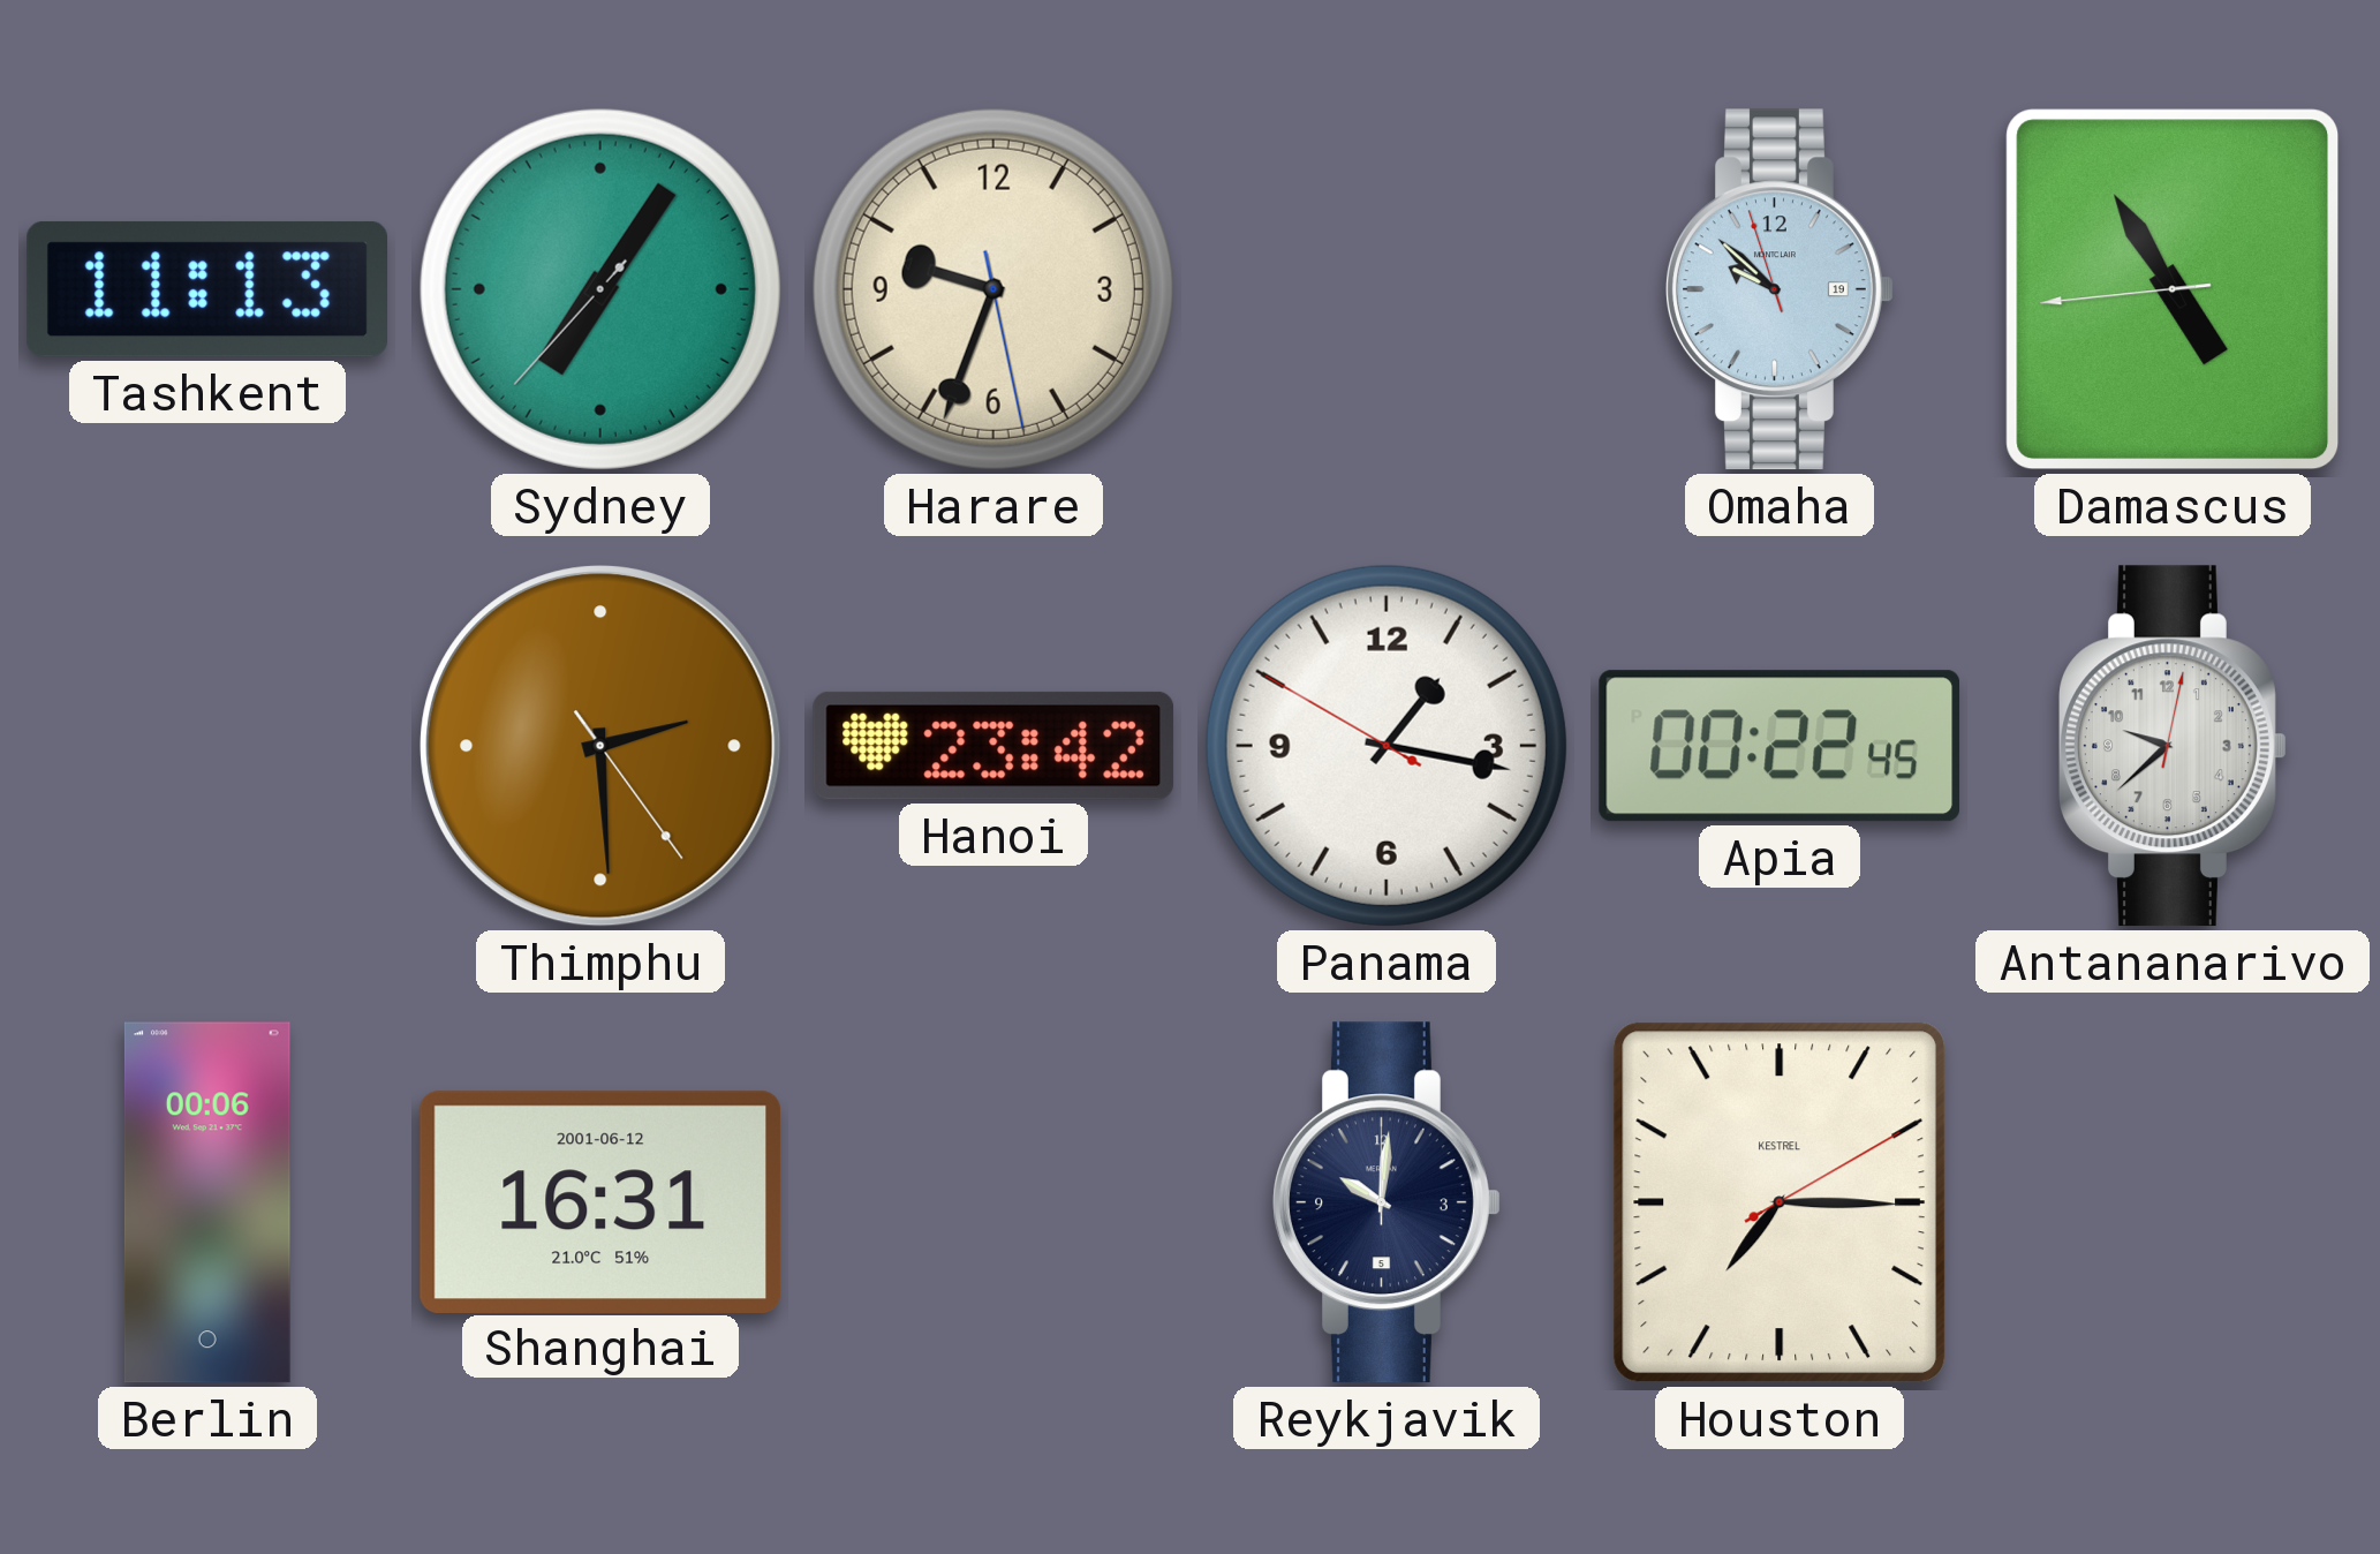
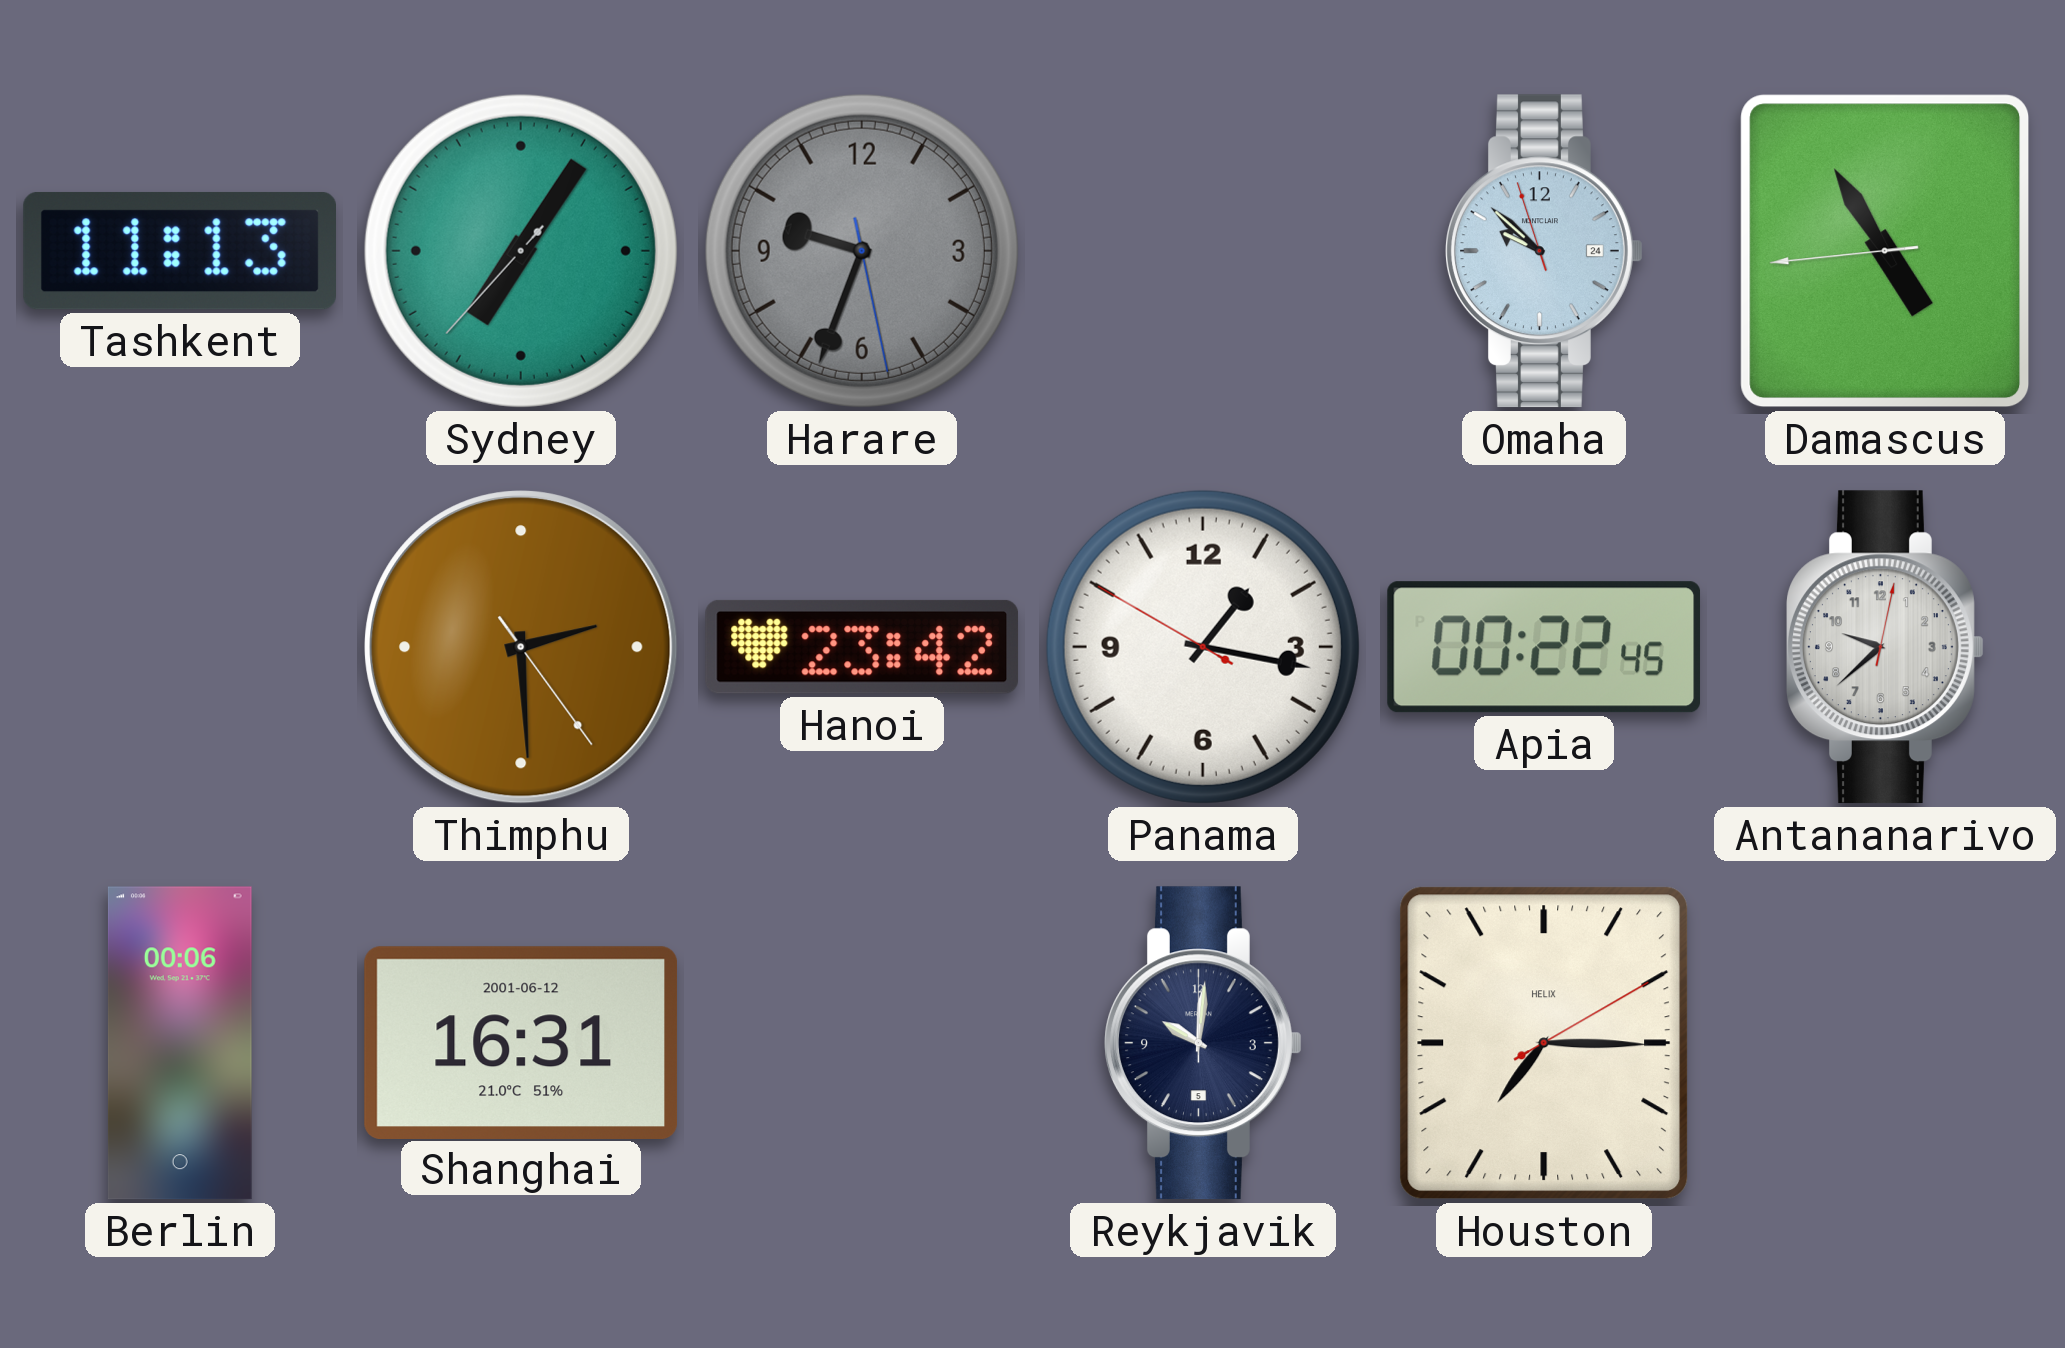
Harare dial: cream -> grey
Omaha date: 19 -> 24
Houston brand: KESTREL -> HELIX
